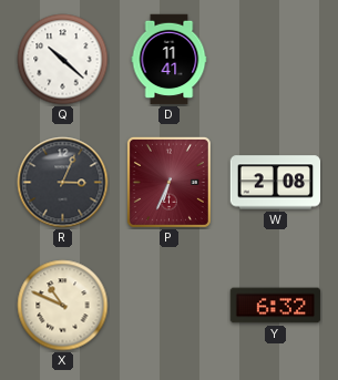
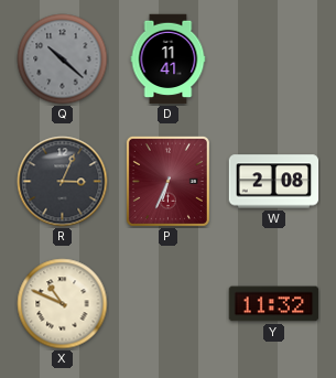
Q dial: white -> grey
Y: 6:32 -> 11:32
